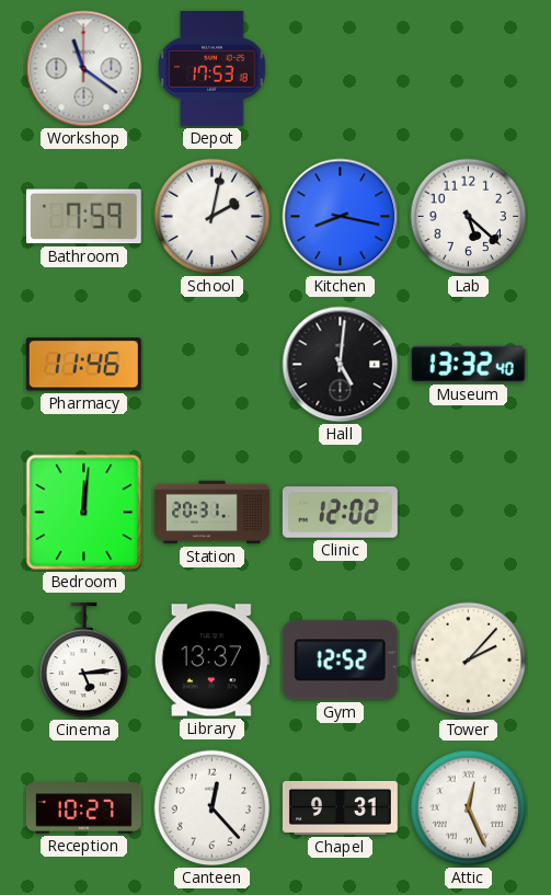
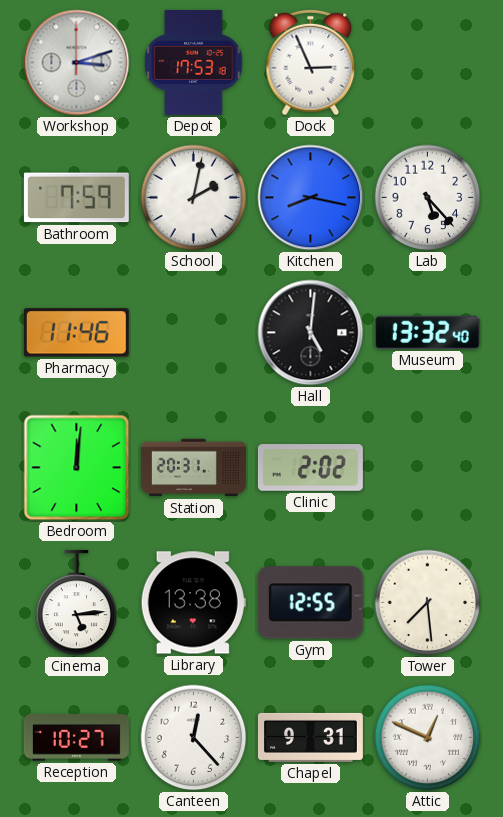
Workshop: 11:21 -> 3:12
Dock: none -> 2:56
Lab: 5:22 -> 5:23
Clinic: 12:02 -> 2:02
Library: 13:37 -> 13:38
Gym: 12:52 -> 12:55
Tower: 2:07 -> 7:29
Attic: 12:26 -> 12:49
